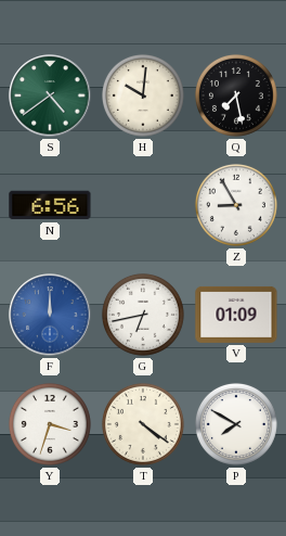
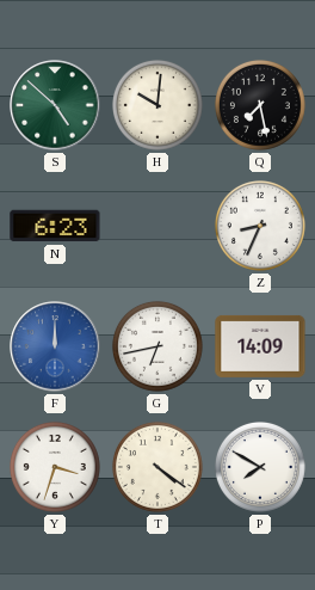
S: 4:39 -> 4:52
N: 6:56 -> 6:23
Z: 8:55 -> 8:34
V: 01:09 -> 14:09
